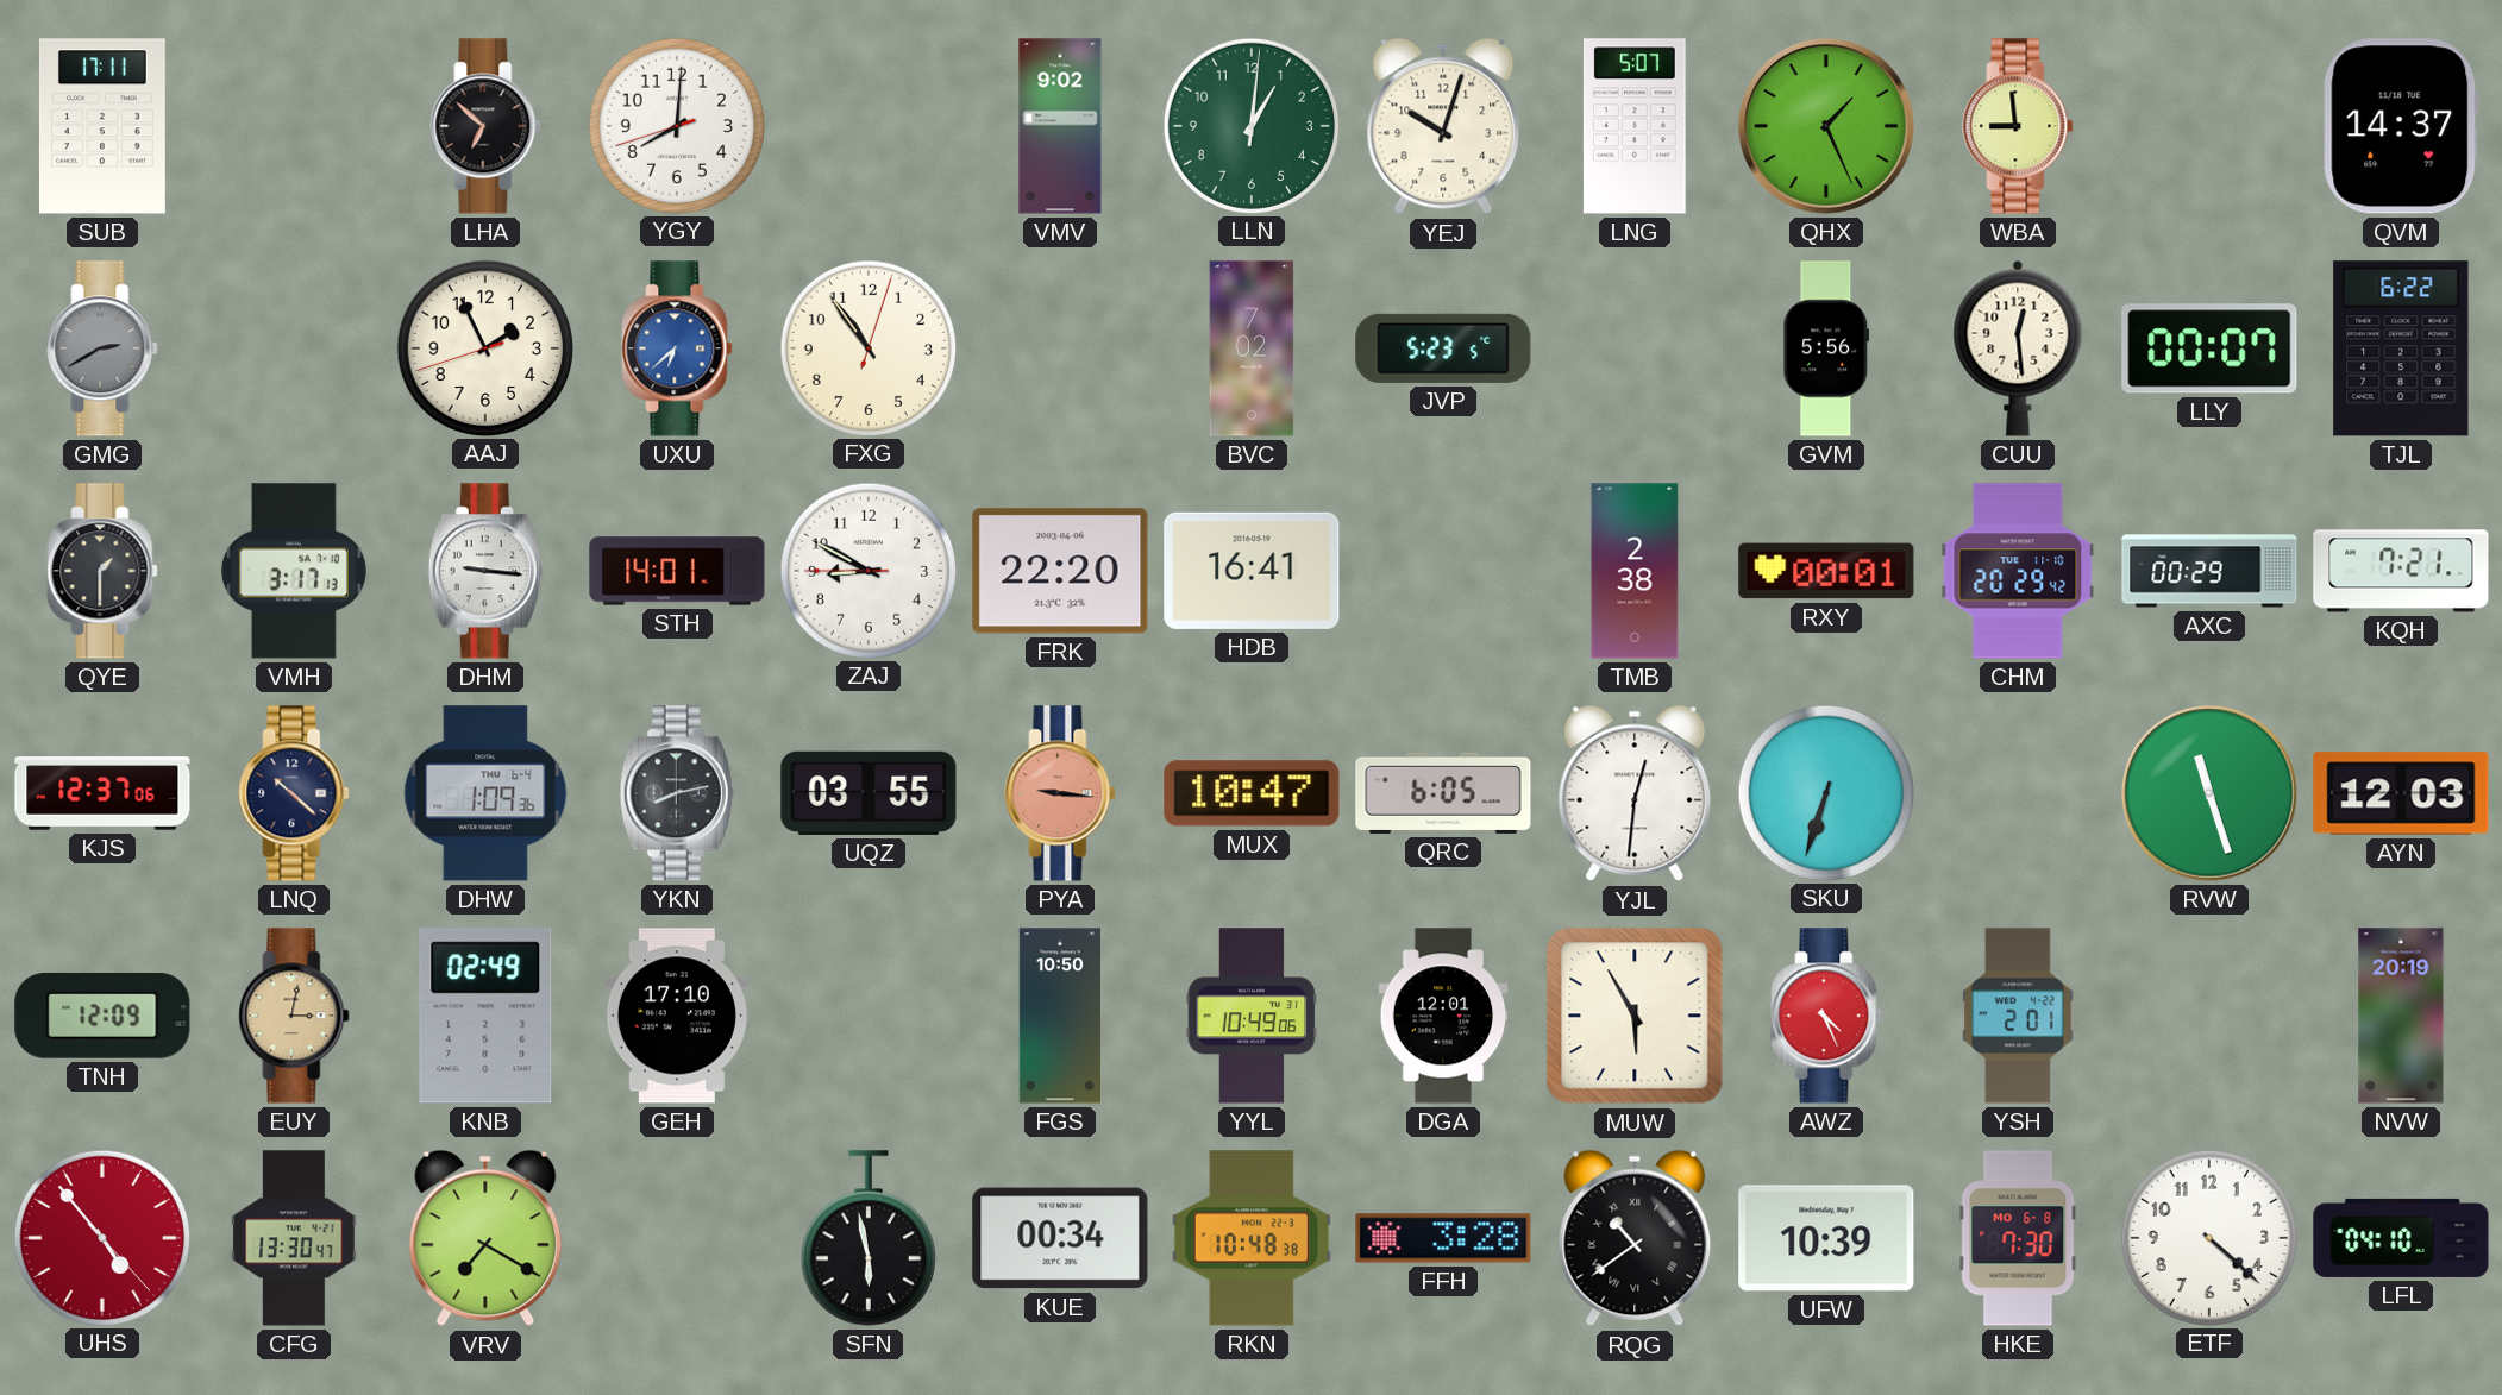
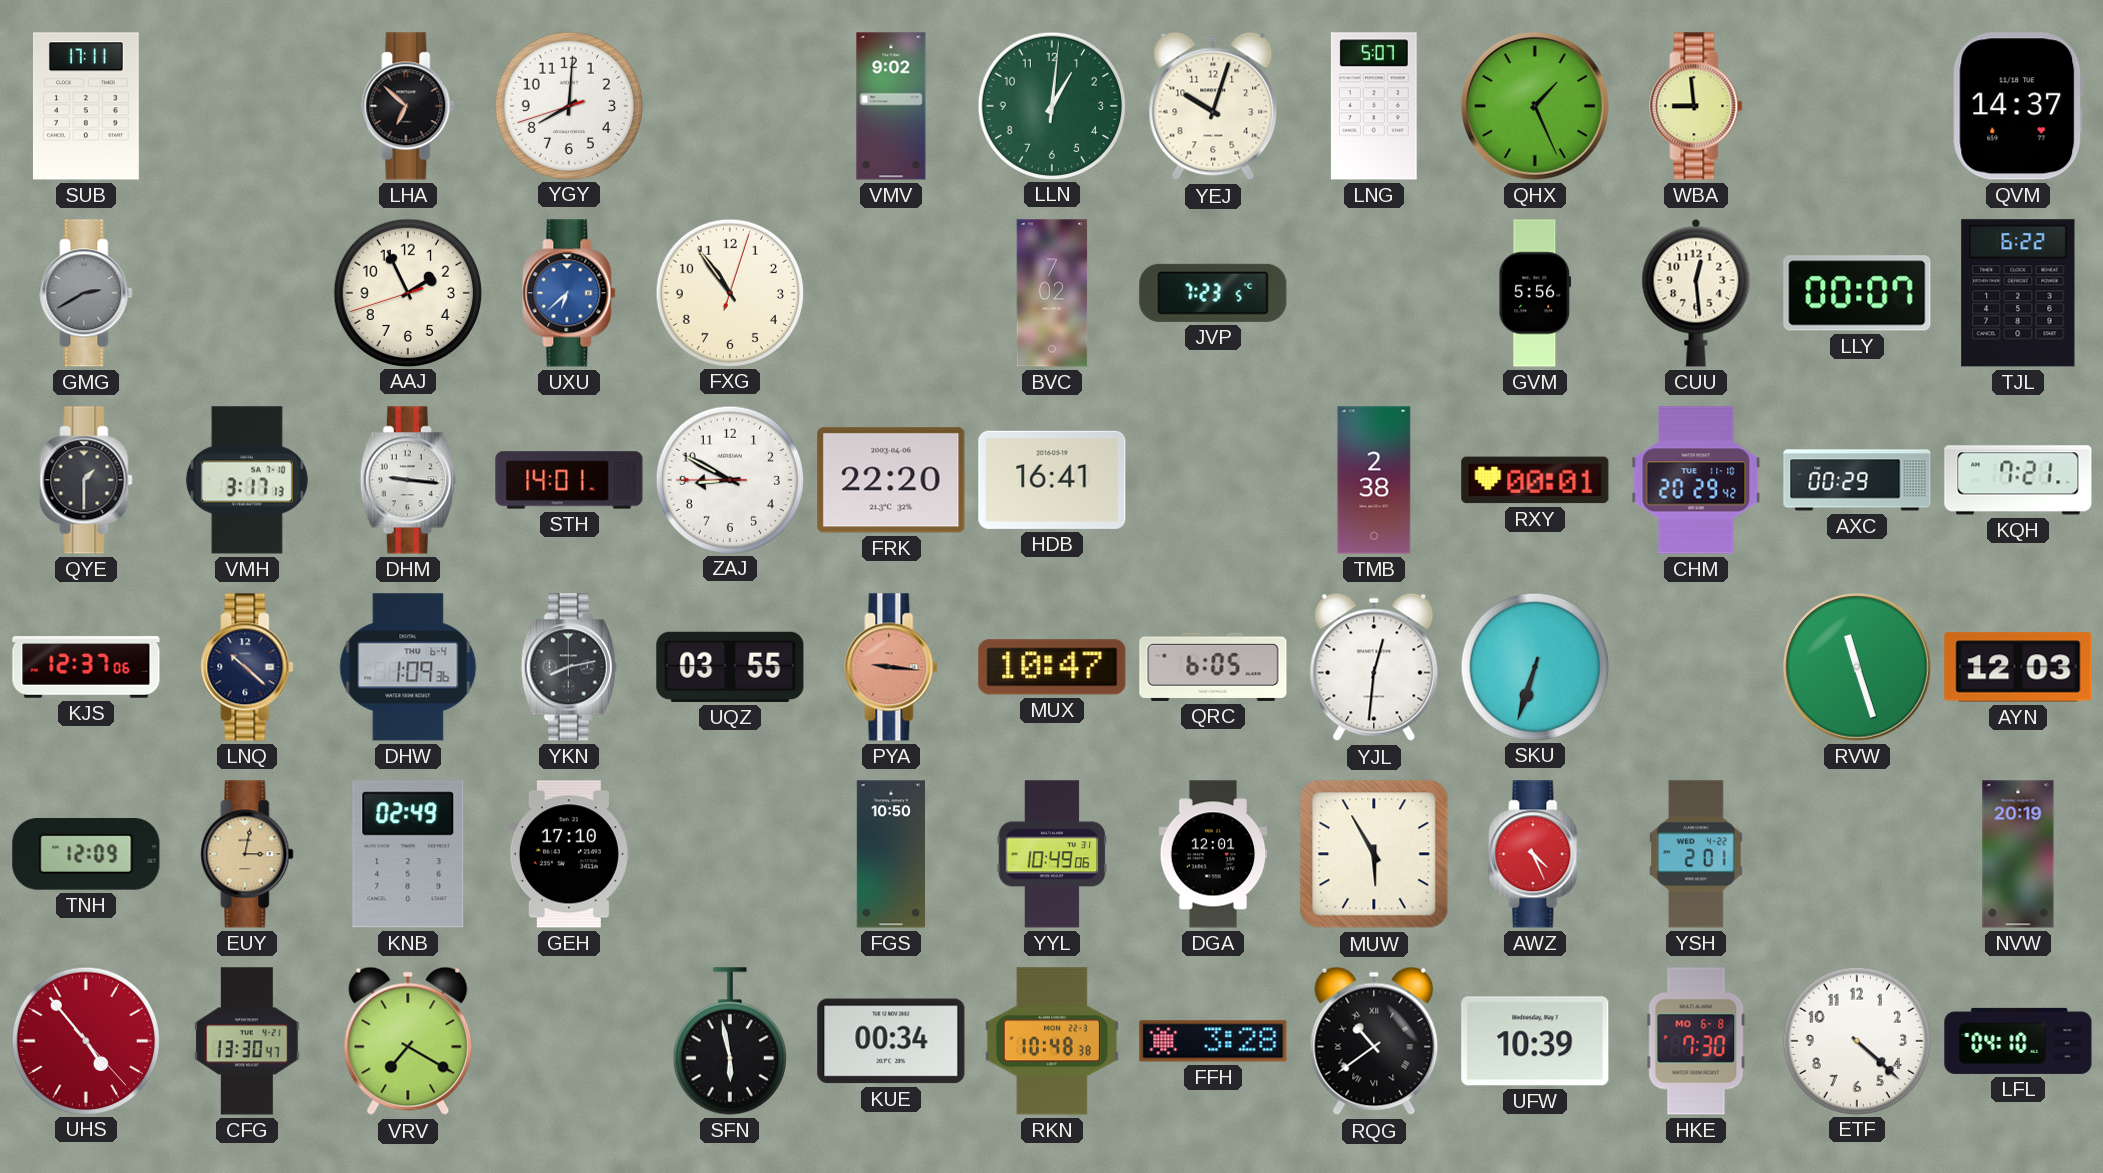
JVP: 5:23 -> 7:23
